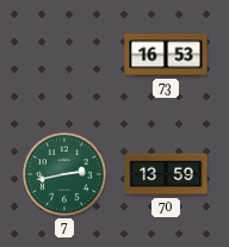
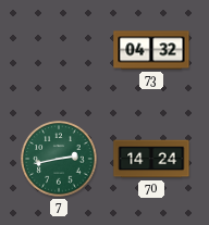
73: 16:53 -> 04:32
70: 13:59 -> 14:24
